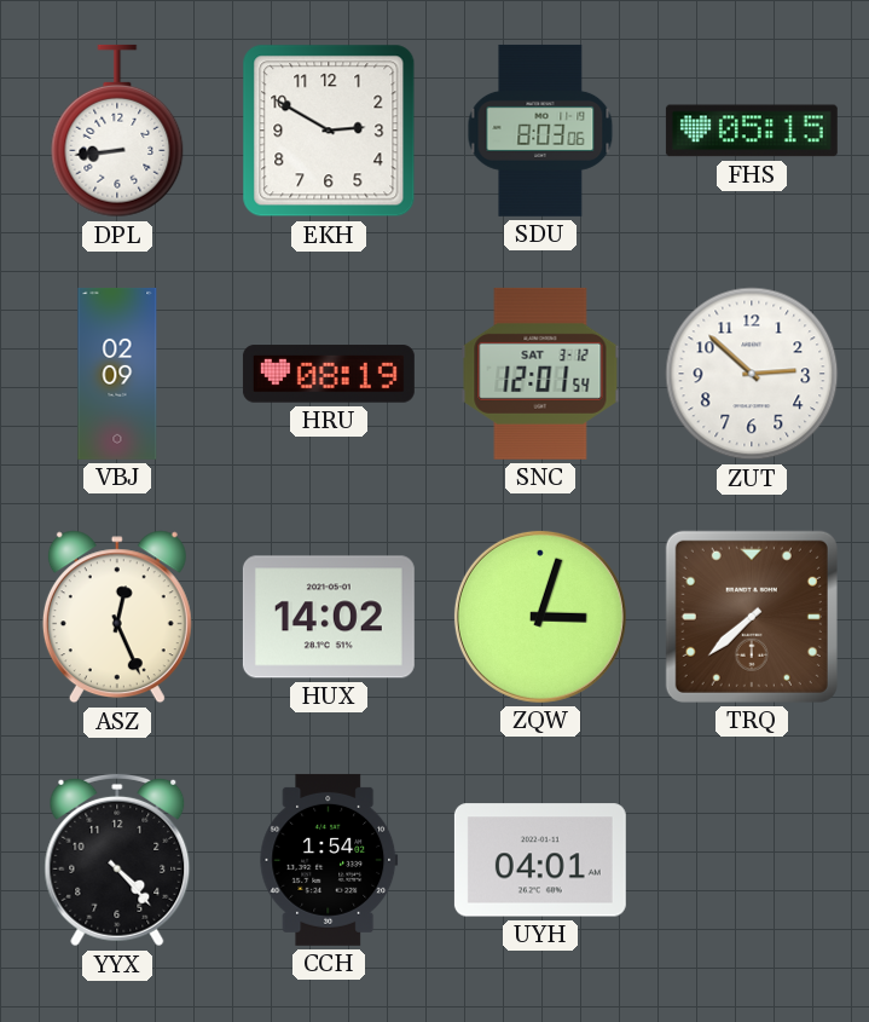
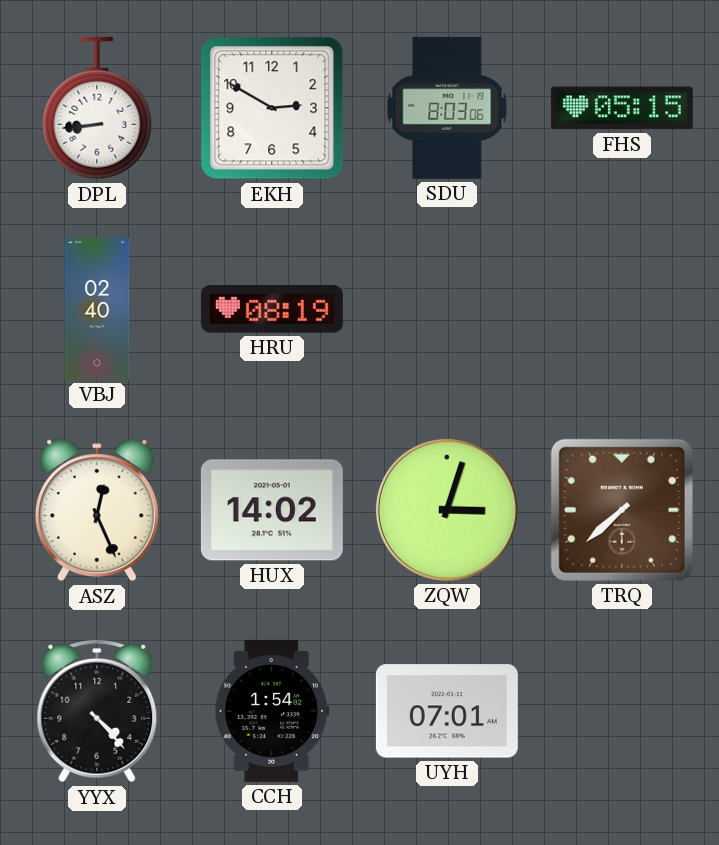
VBJ: 02:09 -> 02:40
SNC: 12:01 -> none
ZUT: 2:52 -> none
UYH: 04:01 -> 07:01
